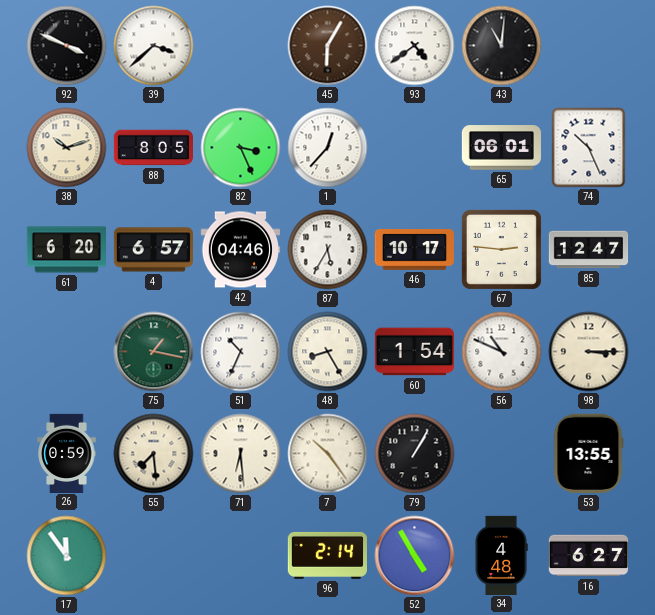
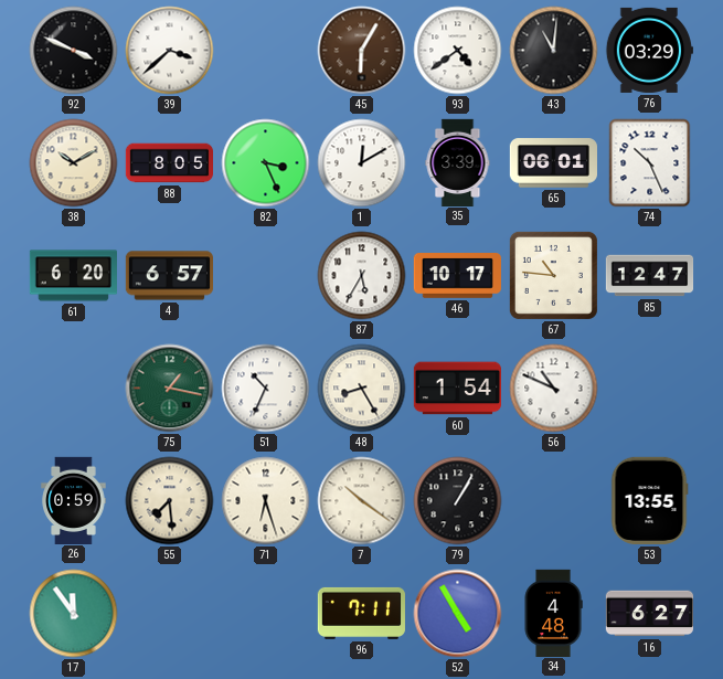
76: none -> 03:29
38: 10:12 -> 10:10
1: 12:37 -> 12:10
35: none -> 3:39
42: 04:46 -> none
67: 2:46 -> 10:46
98: 3:15 -> none
71: 6:29 -> 6:27
7: 10:24 -> 10:21
96: 2:14 -> 7:11
